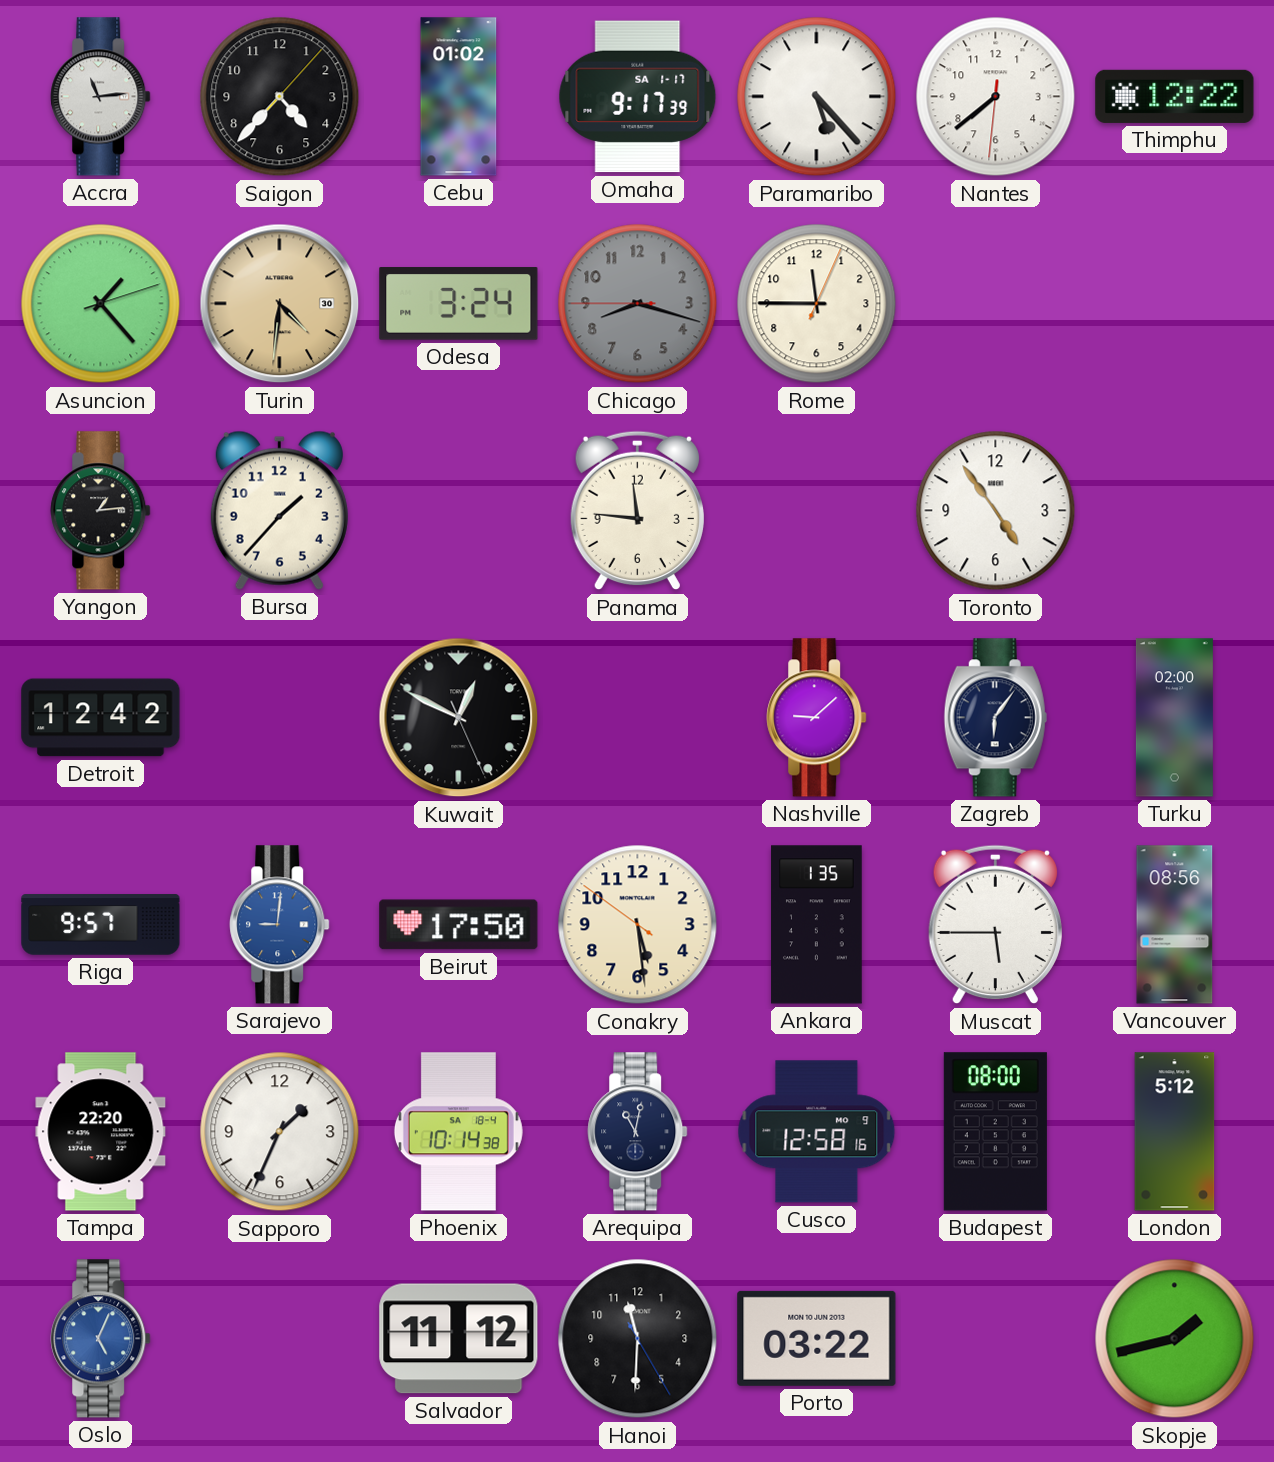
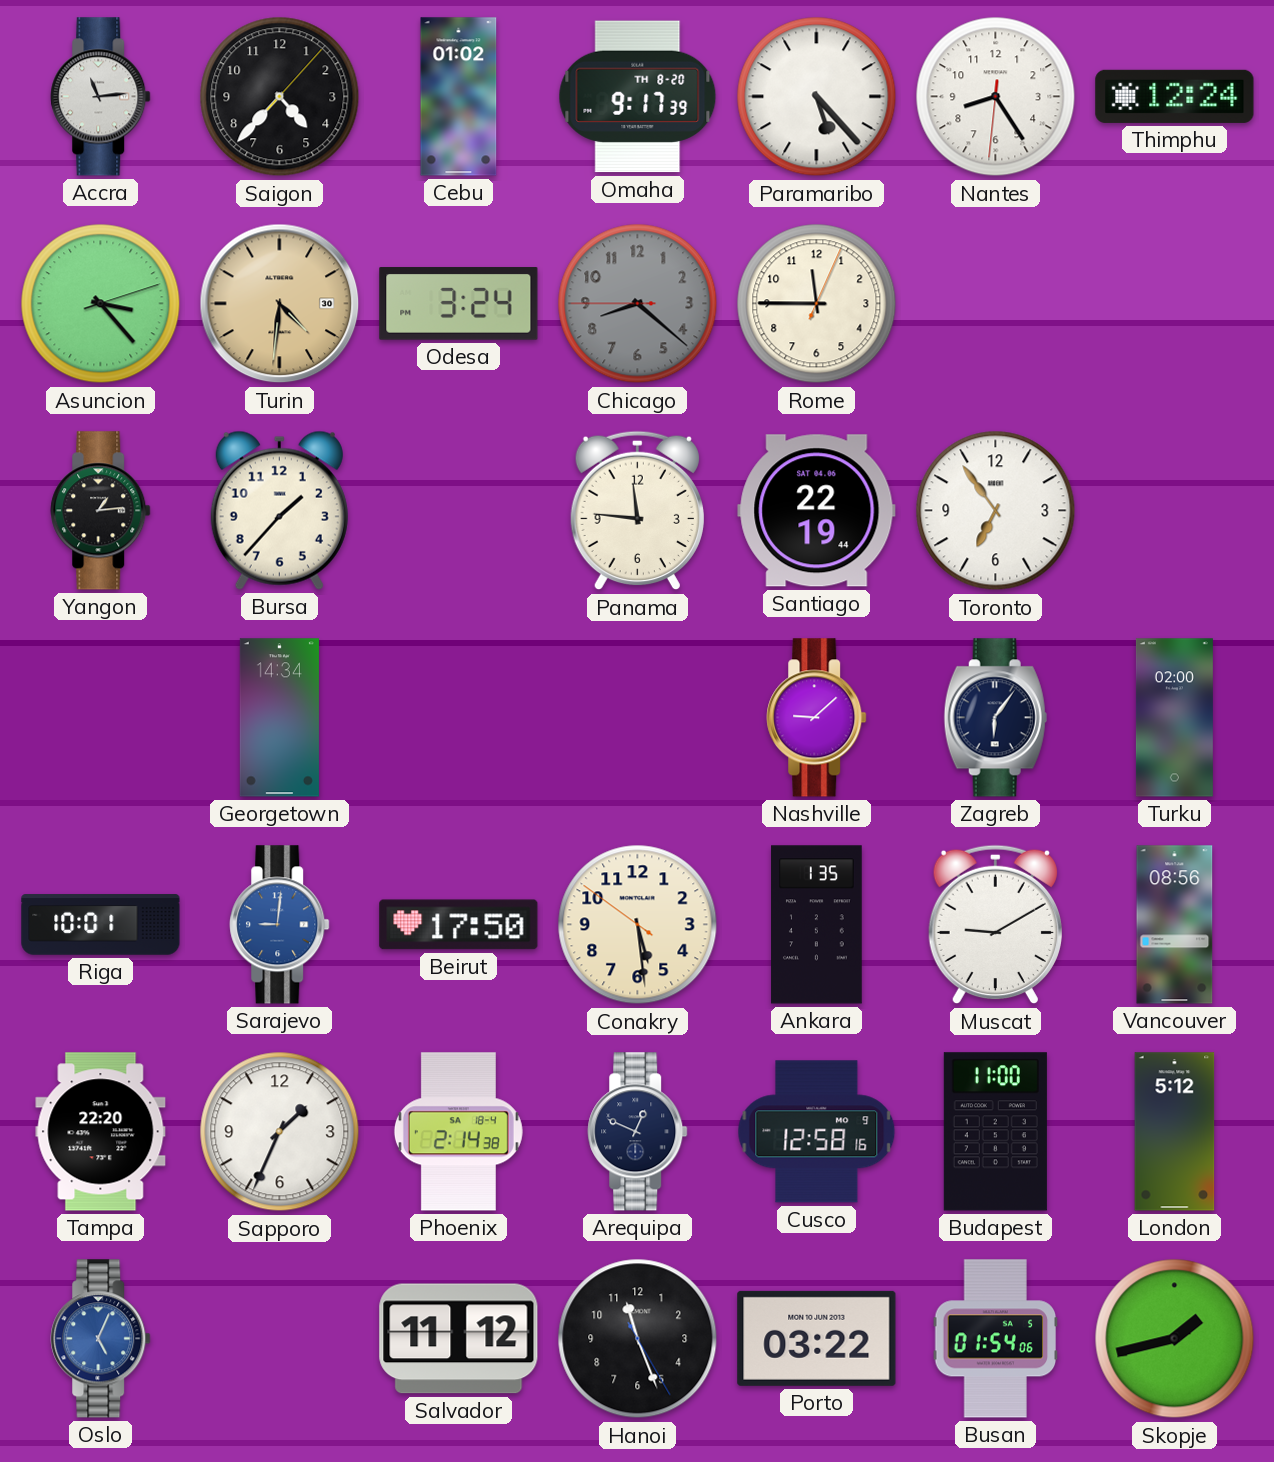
Omaha date: SA 1-17 -> TH 8-20
Nantes: 7:38 -> 8:24
Thimphu: 12:22 -> 12:24
Asuncion: 1:23 -> 3:23
Chicago: 8:17 -> 8:21
Santiago: none -> 22:19
Toronto: 4:54 -> 6:54
Detroit: 12:42 -> none
Georgetown: none -> 14:34
Kuwait: 12:49 -> none
Riga: 9:57 -> 10:01
Muscat: 5:45 -> 9:10
Phoenix: 10:14 -> 2:14
Arequipa: 11:02 -> 12:49
Budapest: 08:00 -> 11:00
Hanoi: 11:30 -> 11:26
Busan: none -> 01:54
